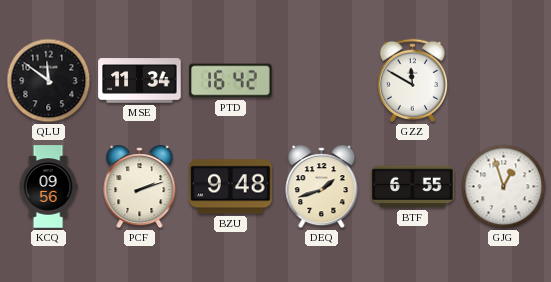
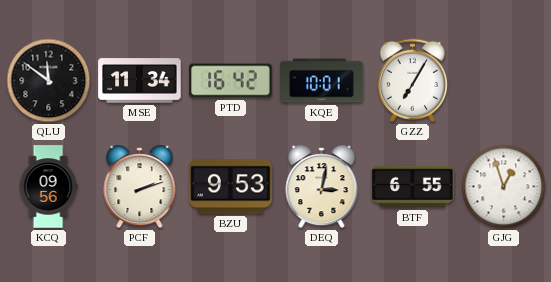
KQE: none -> 10:01
GZZ: 11:50 -> 7:05
BZU: 9:48 -> 9:53
DEQ: 1:42 -> 3:02
